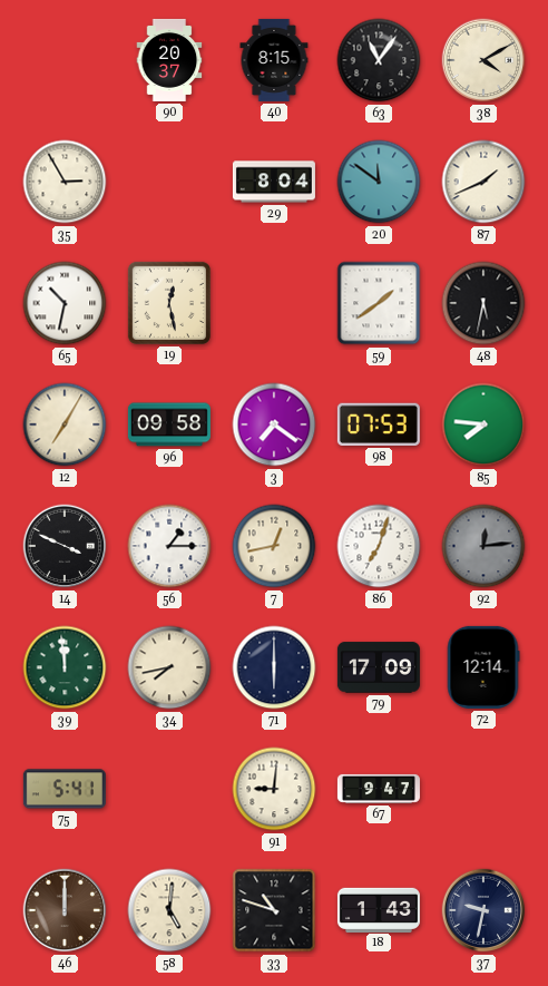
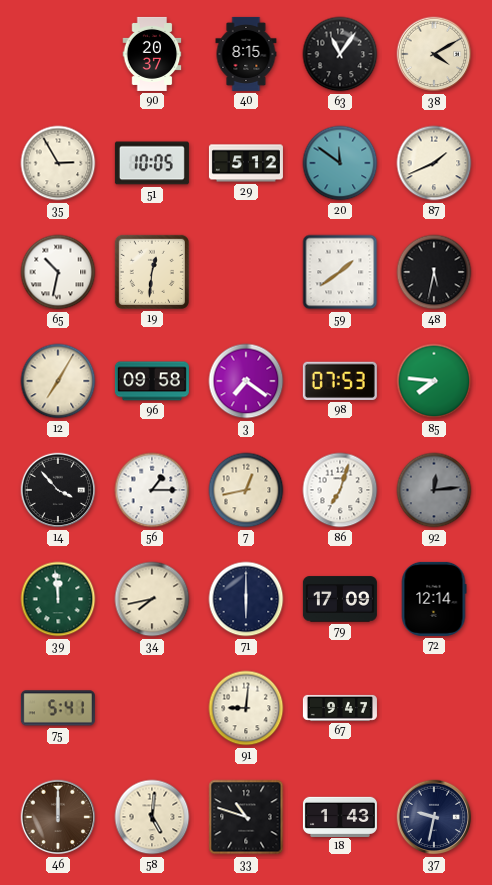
51: none -> 10:05
29: 8:04 -> 5:12
19: 12:28 -> 12:31
14: 3:49 -> 3:53
